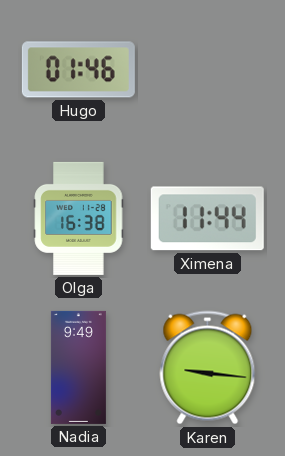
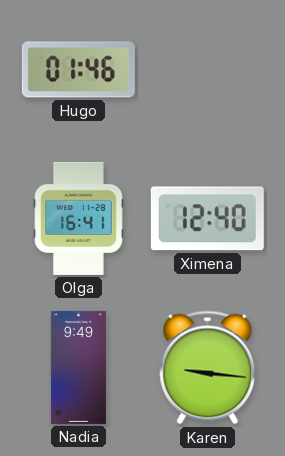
Olga: 16:38 -> 16:41
Ximena: 11:44 -> 12:40
